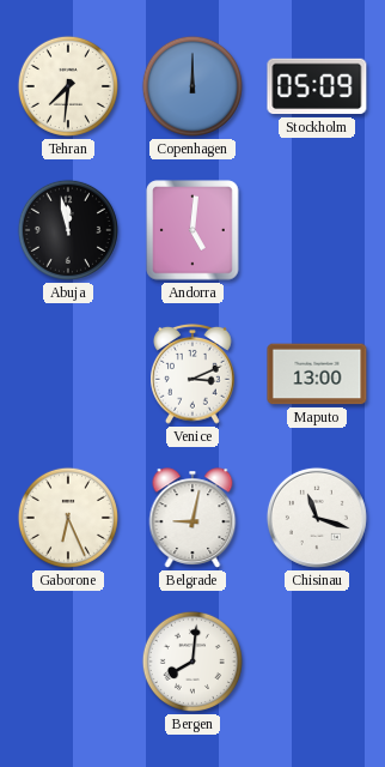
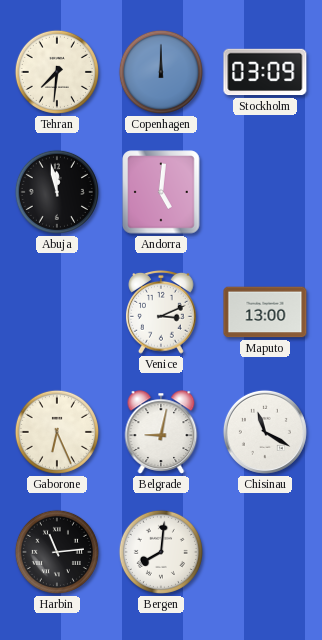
Stockholm: 05:09 -> 03:09
Chisinau: 11:18 -> 11:20
Harbin: none -> 11:14
